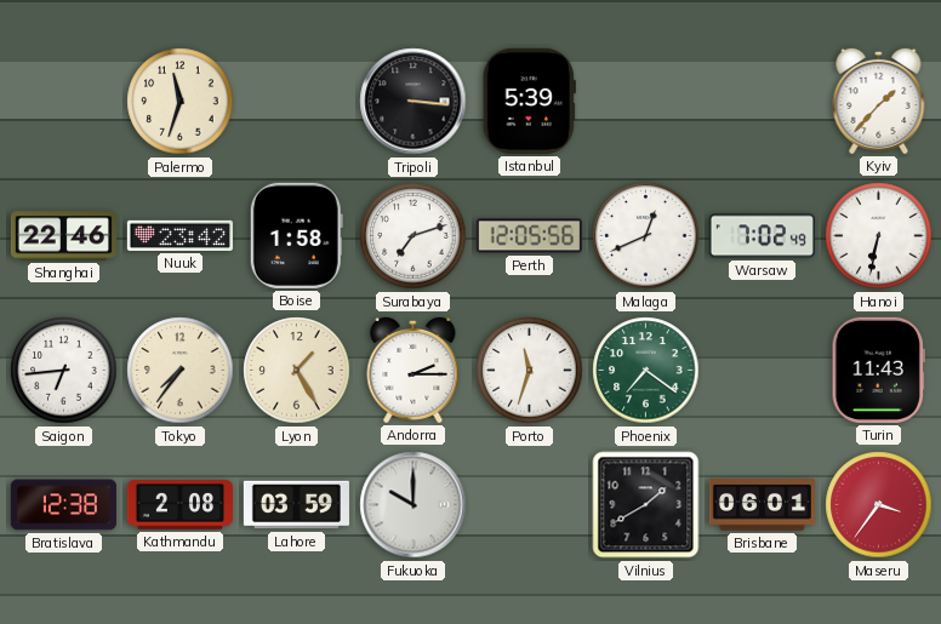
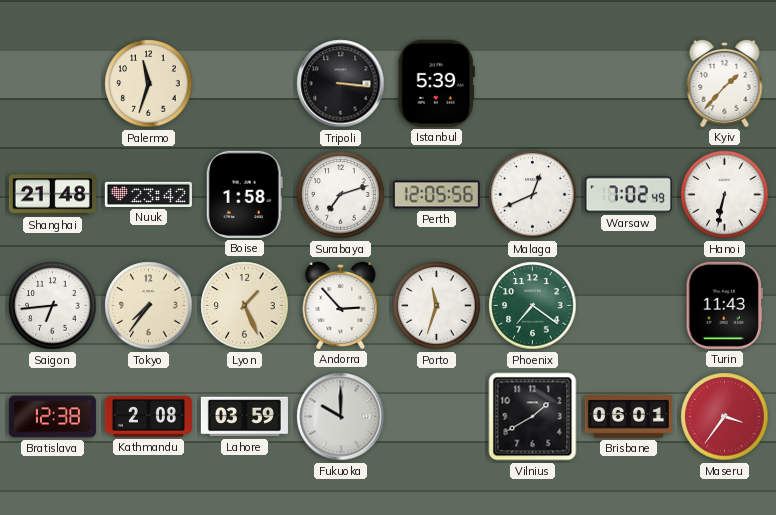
Shanghai: 22:46 -> 21:48
Lyon: 1:25 -> 1:26
Andorra: 2:15 -> 2:53
